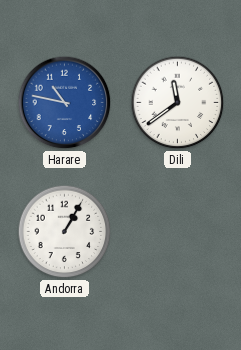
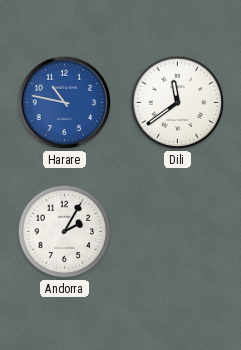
Andorra: 1:05 -> 2:05
